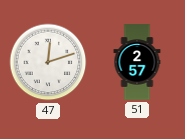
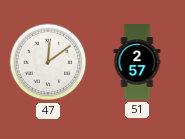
47: 12:12 -> 12:09
